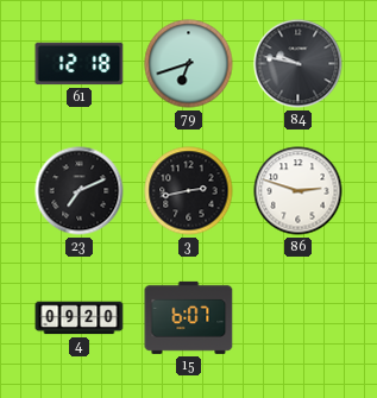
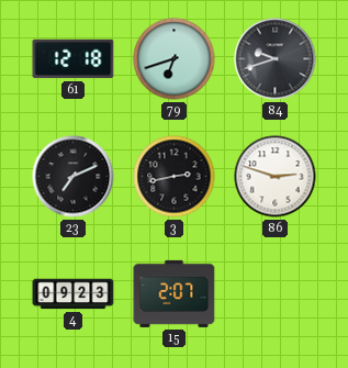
84: 9:47 -> 9:42
4: 09:20 -> 09:23
15: 6:07 -> 2:07
